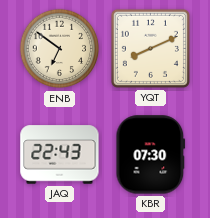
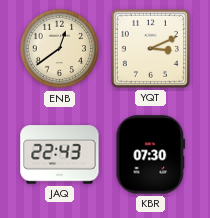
ENB: 6:51 -> 12:39
YQT: 8:11 -> 3:11
